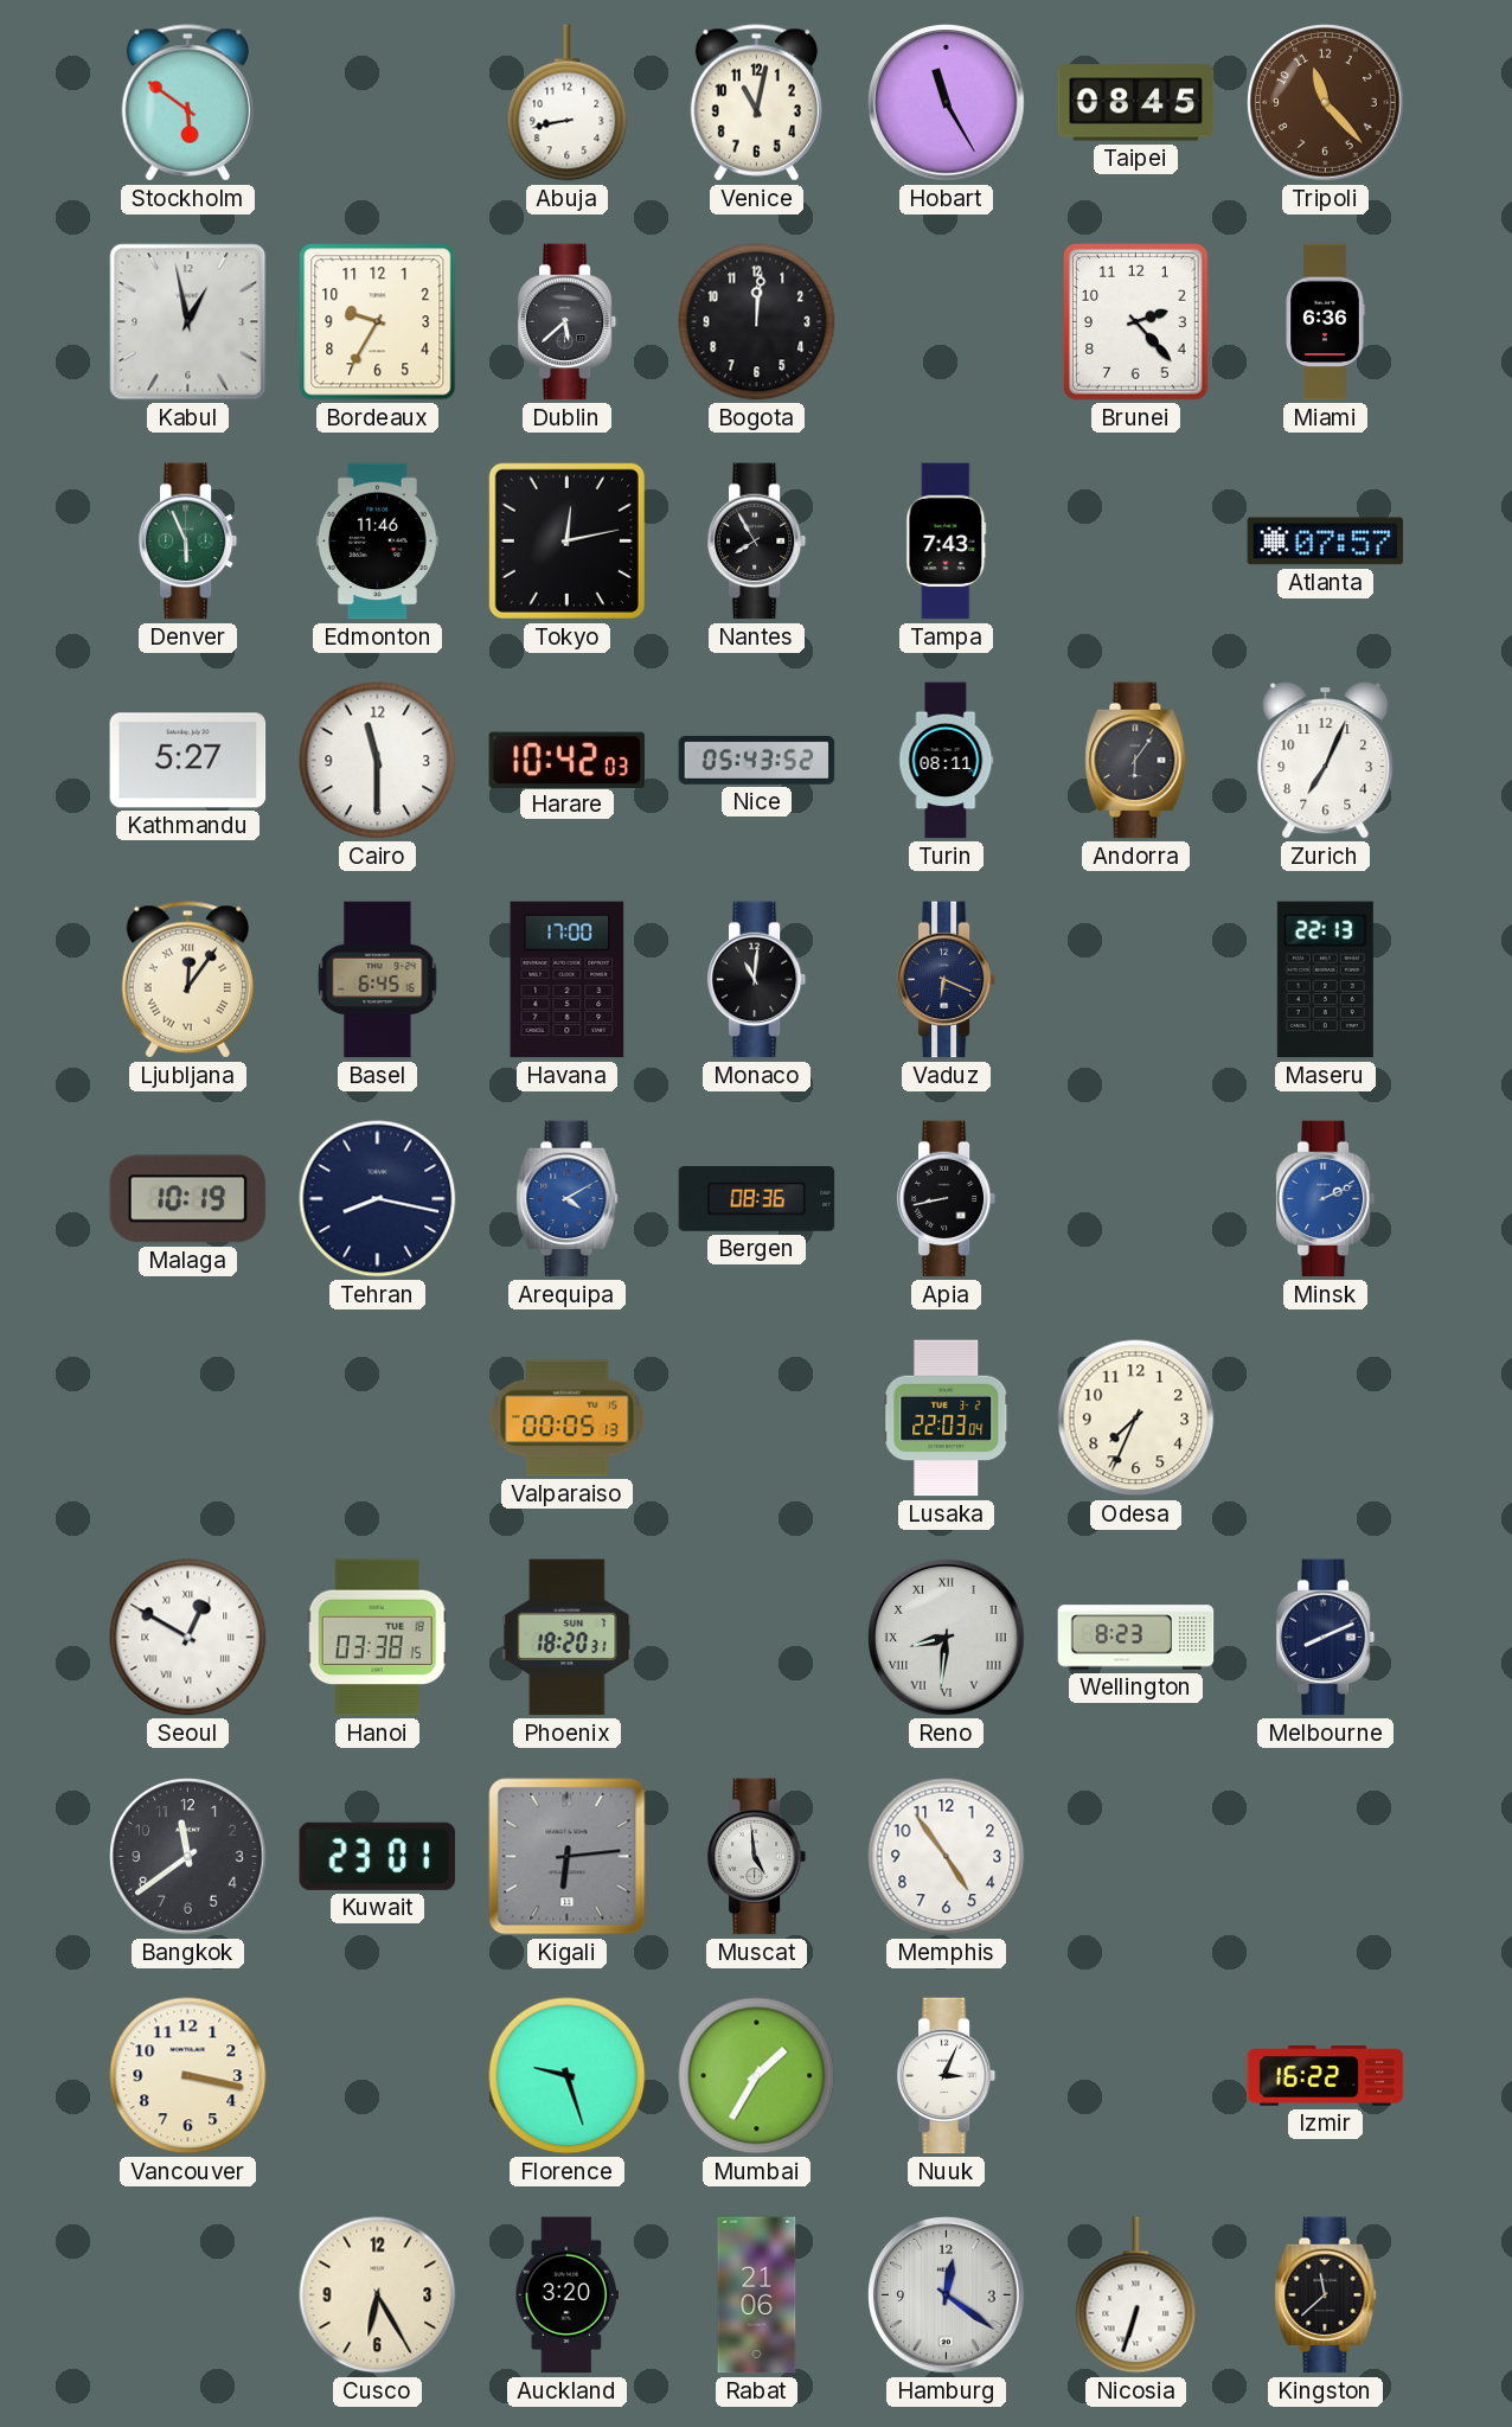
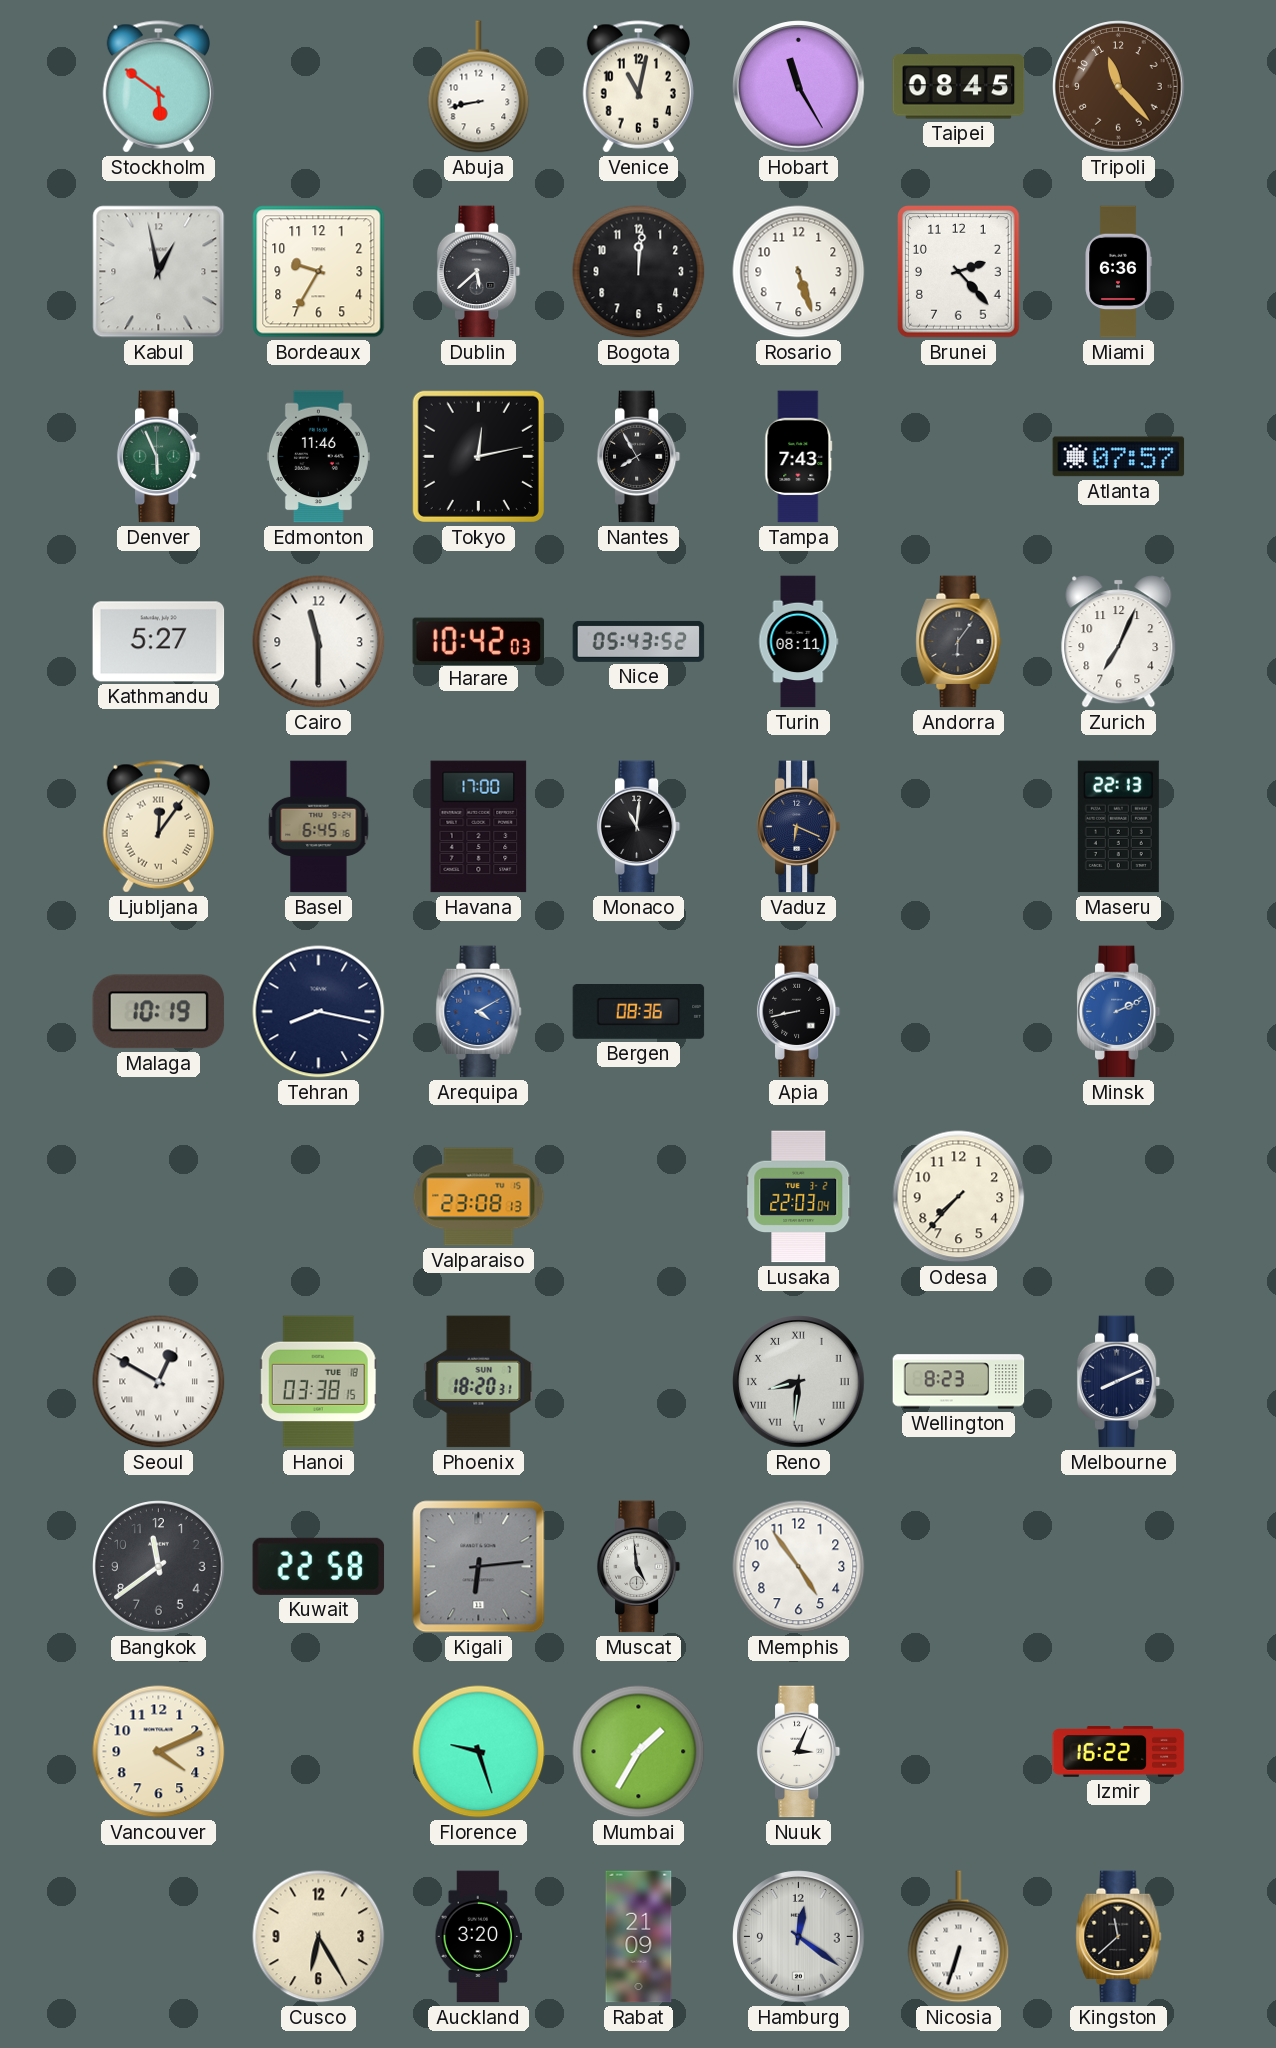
Rosario: none -> 5:27
Valparaiso: 00:05 -> 23:08
Odesa: 7:34 -> 7:37
Kuwait: 23:01 -> 22:58
Vancouver: 3:17 -> 4:11
Rabat: 21:06 -> 21:09
